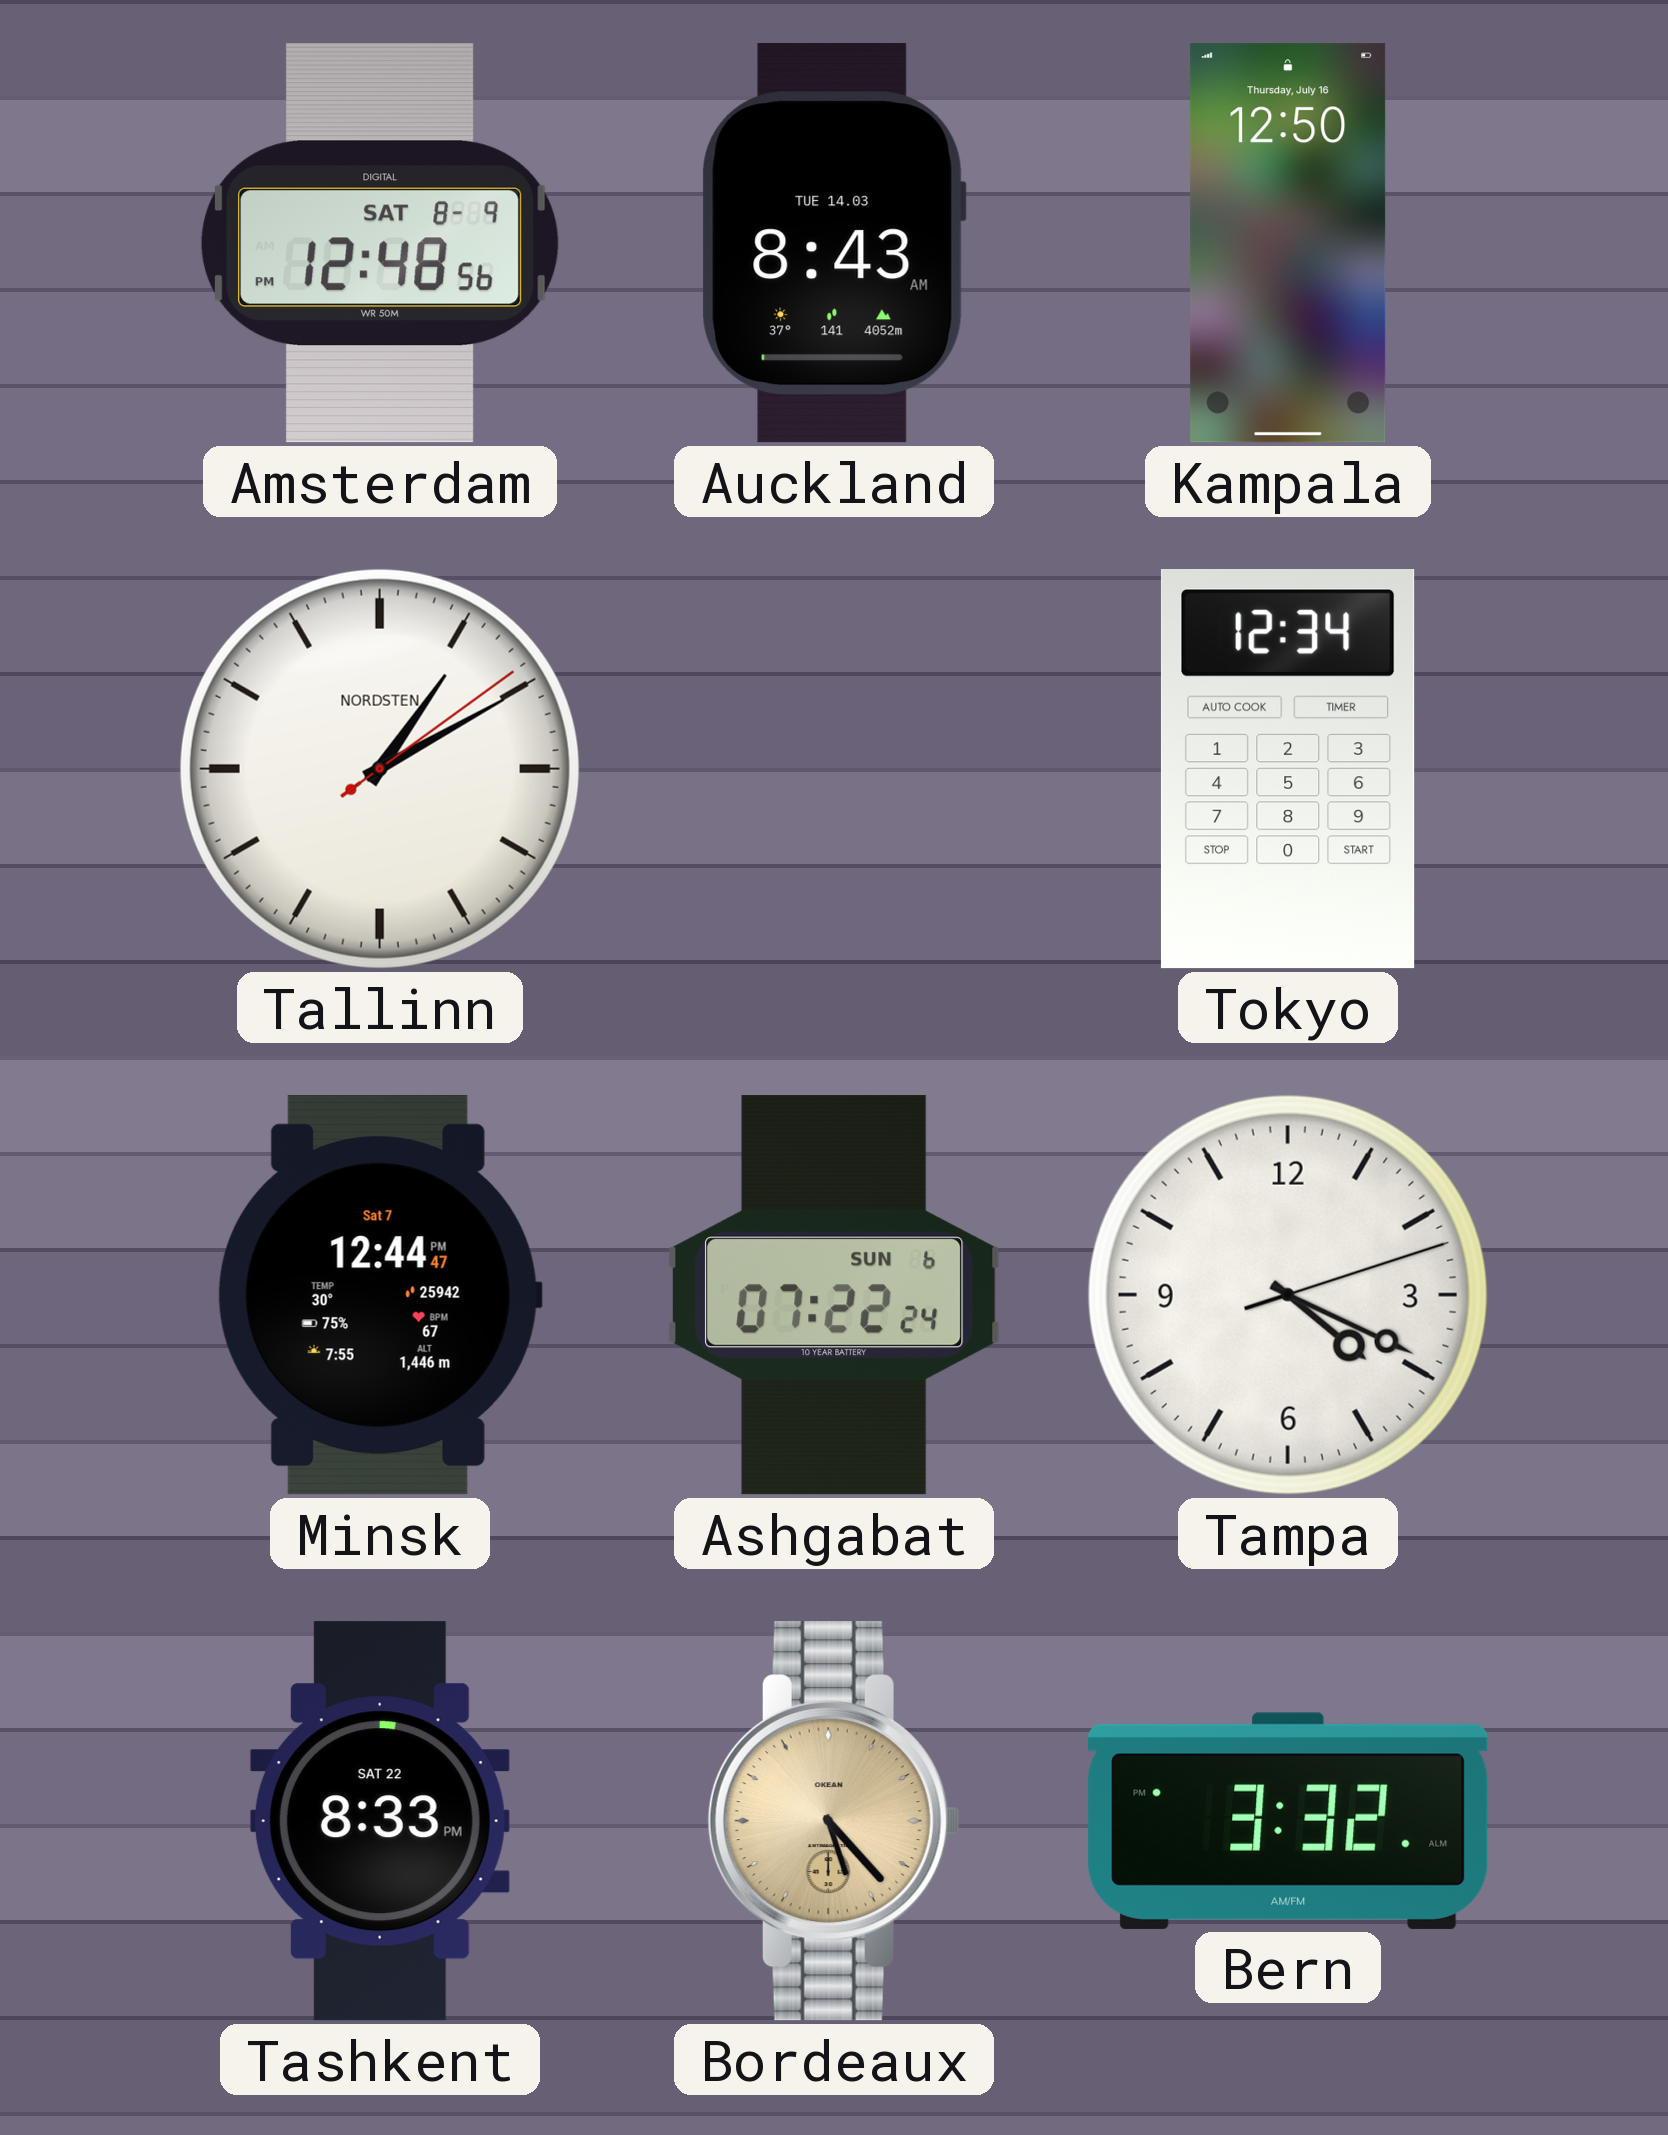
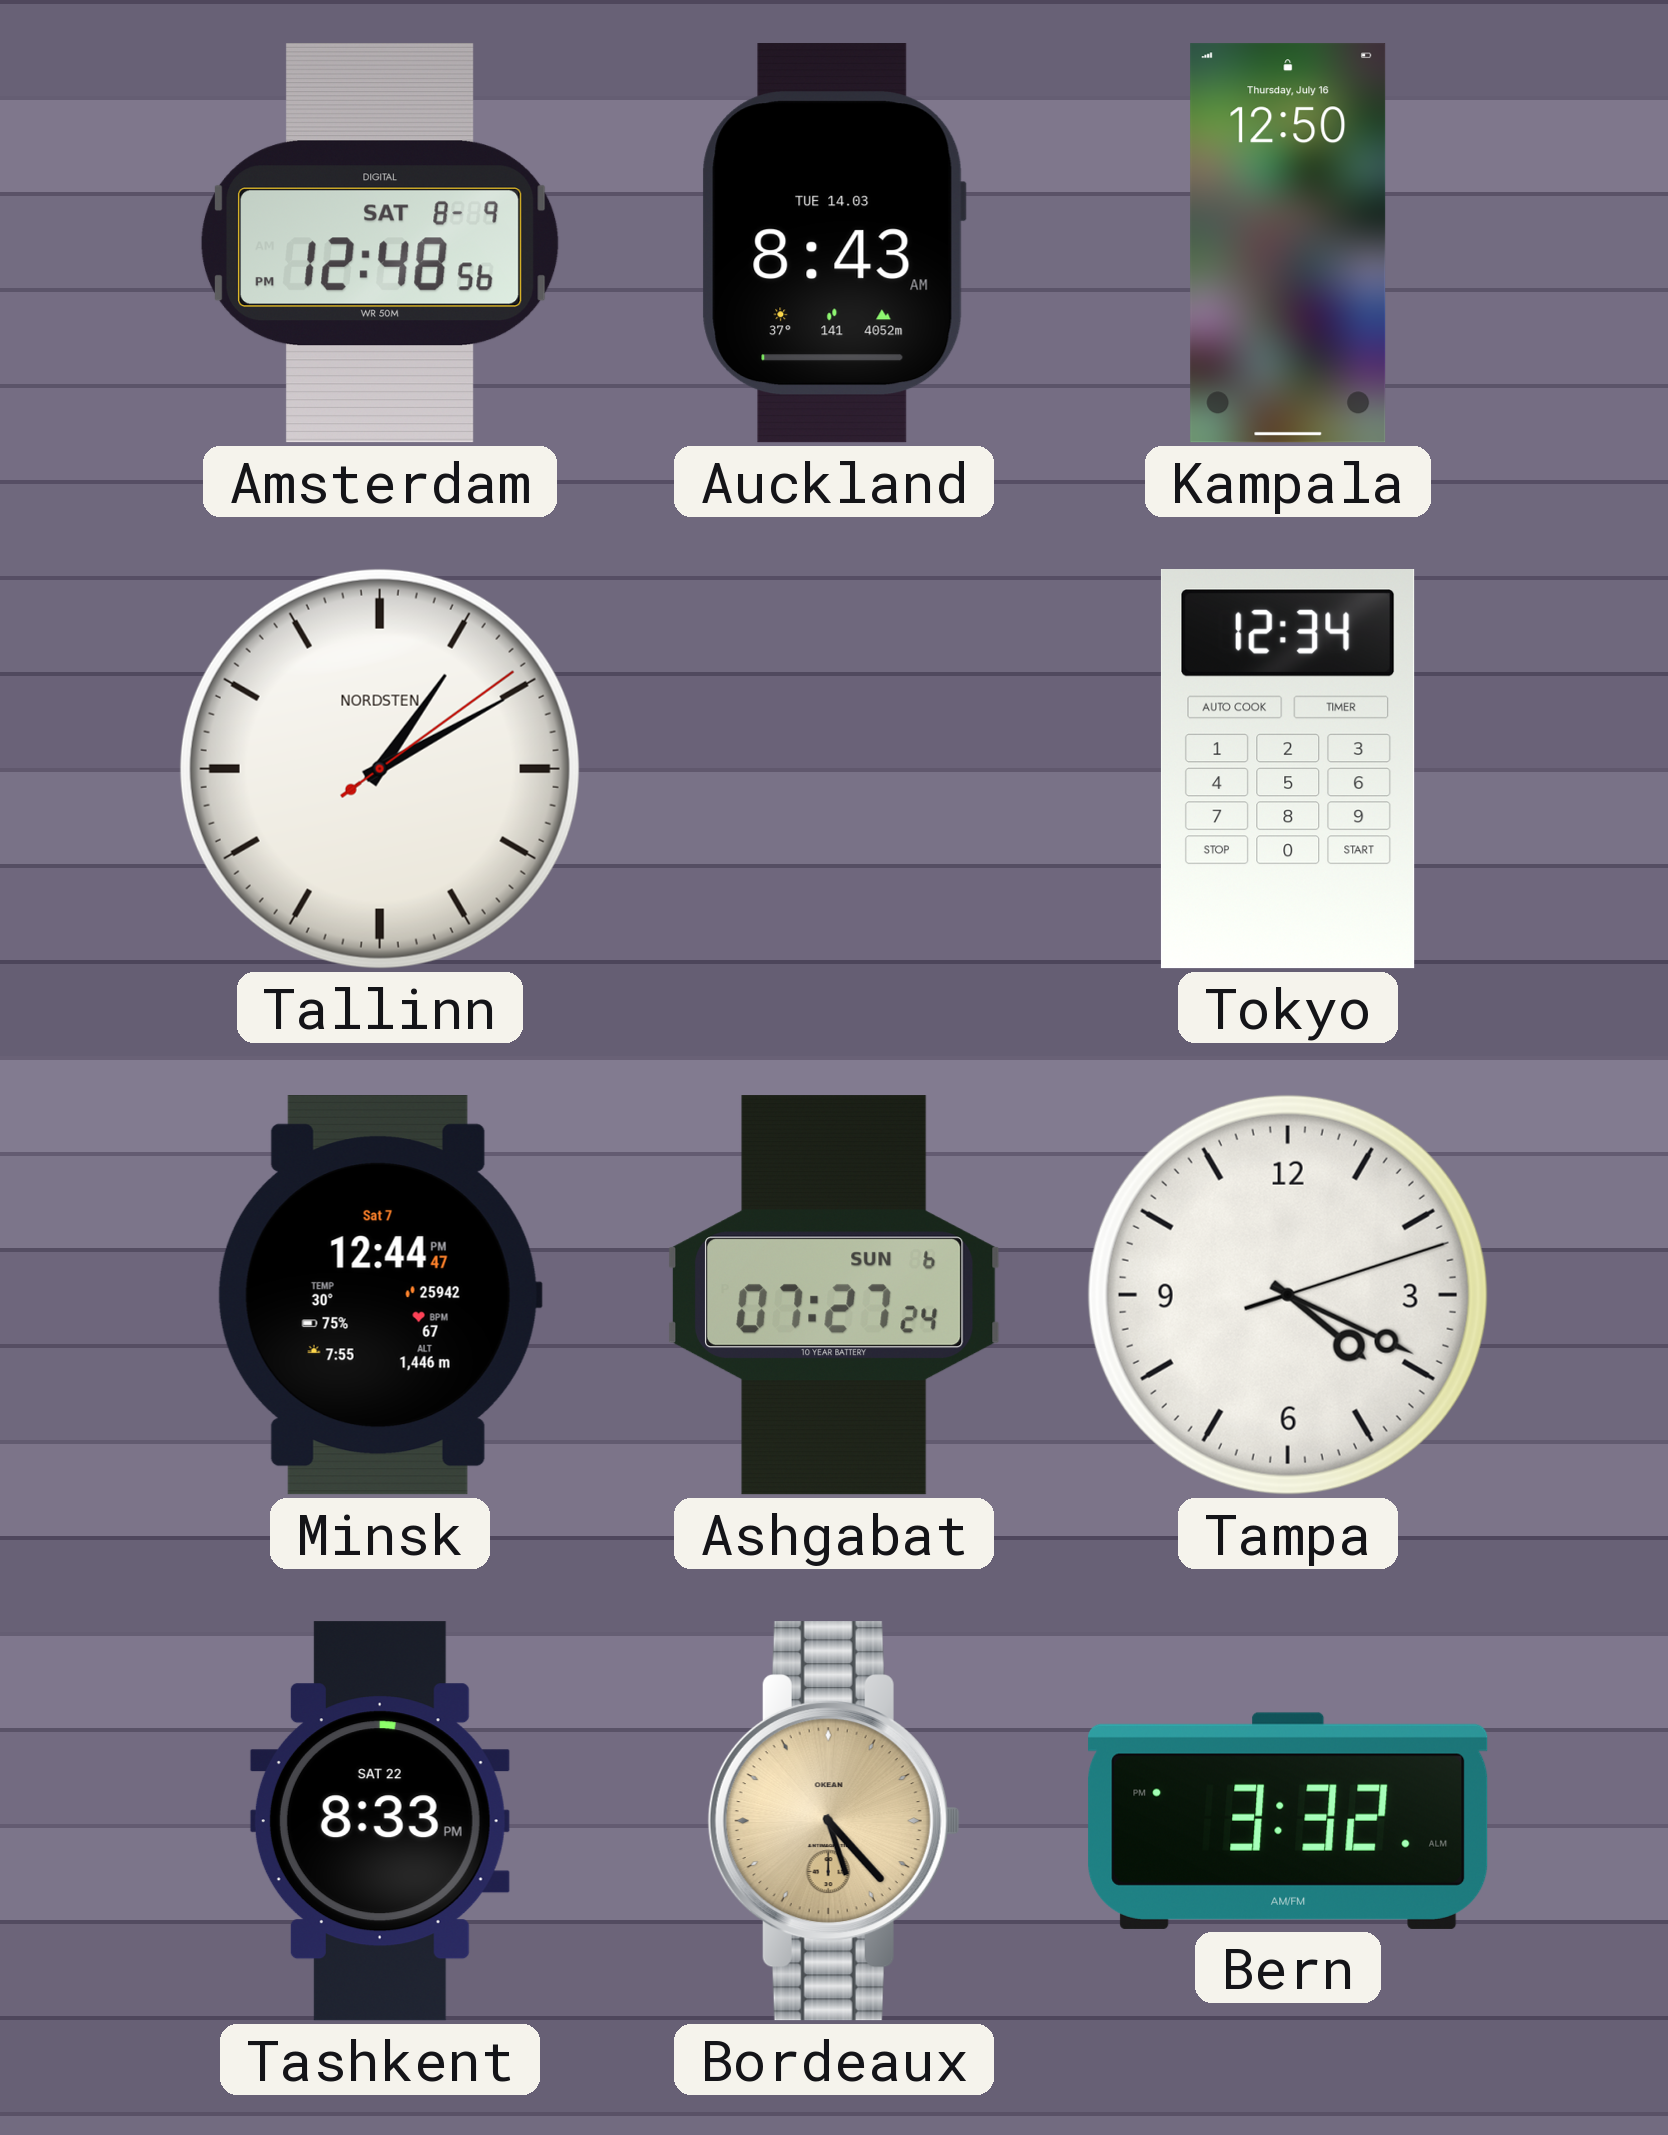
Ashgabat: 07:22 -> 07:27
